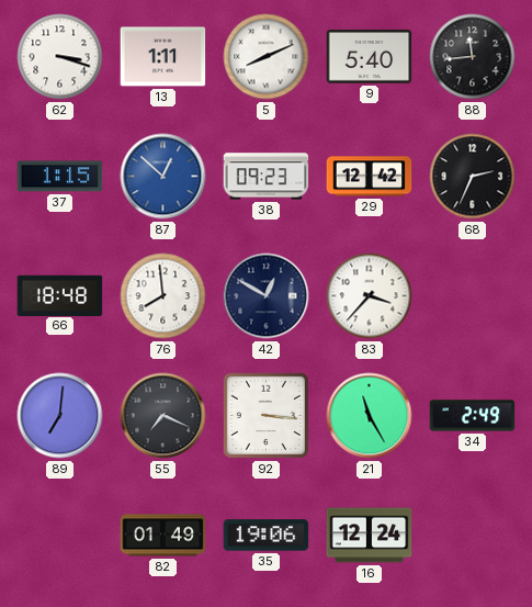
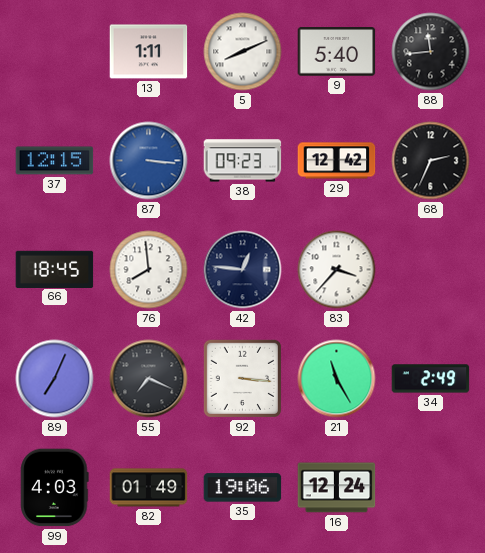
62: 3:18 -> none
37: 1:15 -> 12:15
87: 12:52 -> 3:16
66: 18:48 -> 18:45
42: 12:50 -> 12:46
89: 7:01 -> 7:04
99: none -> 4:03
